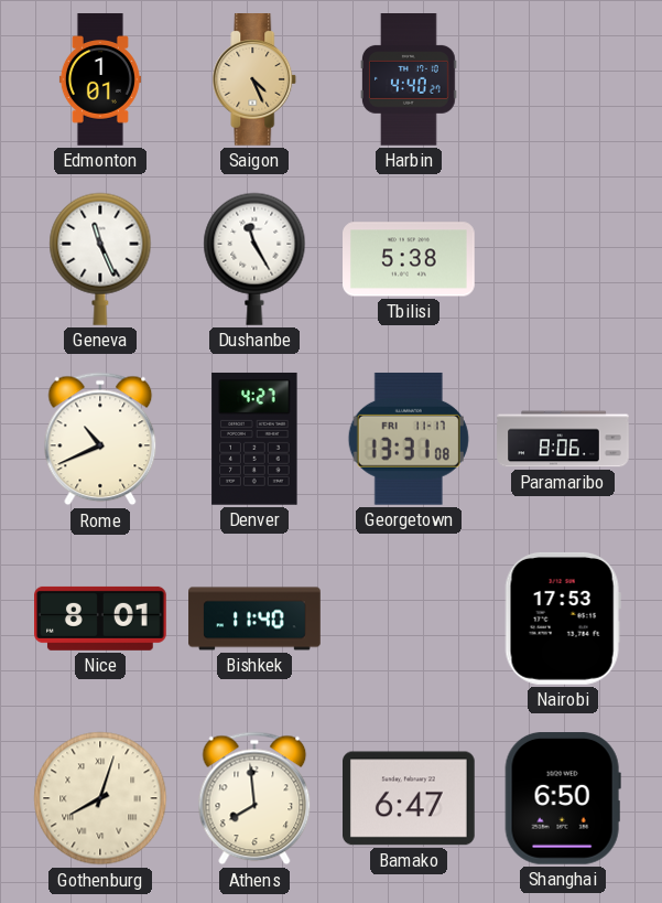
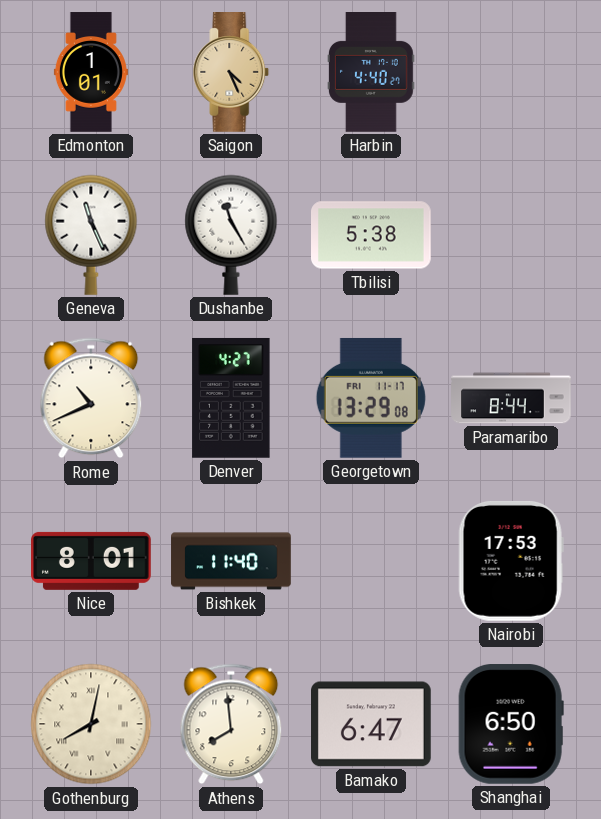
Georgetown: 13:31 -> 13:29
Paramaribo: 8:06 -> 8:44
Gothenburg: 8:03 -> 8:02
